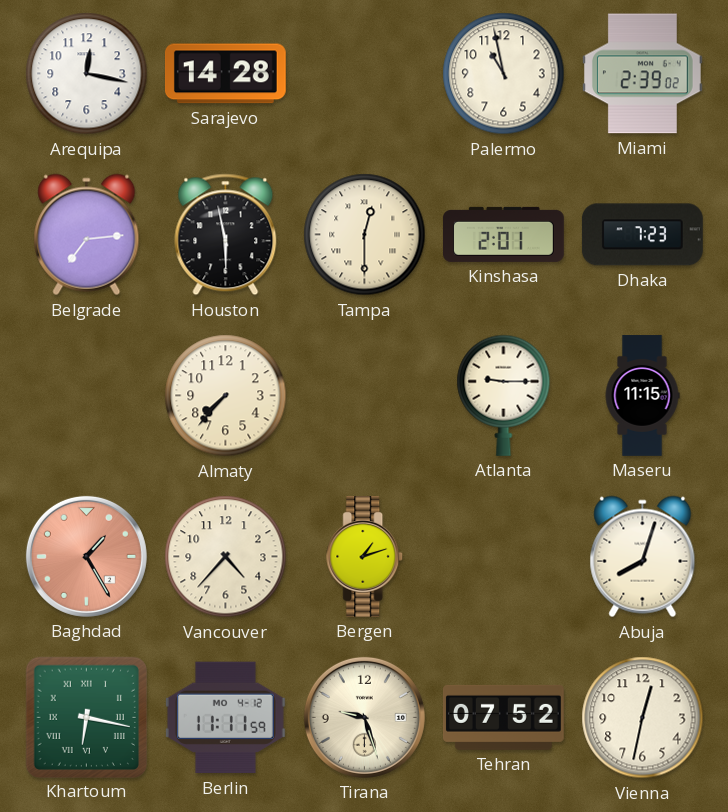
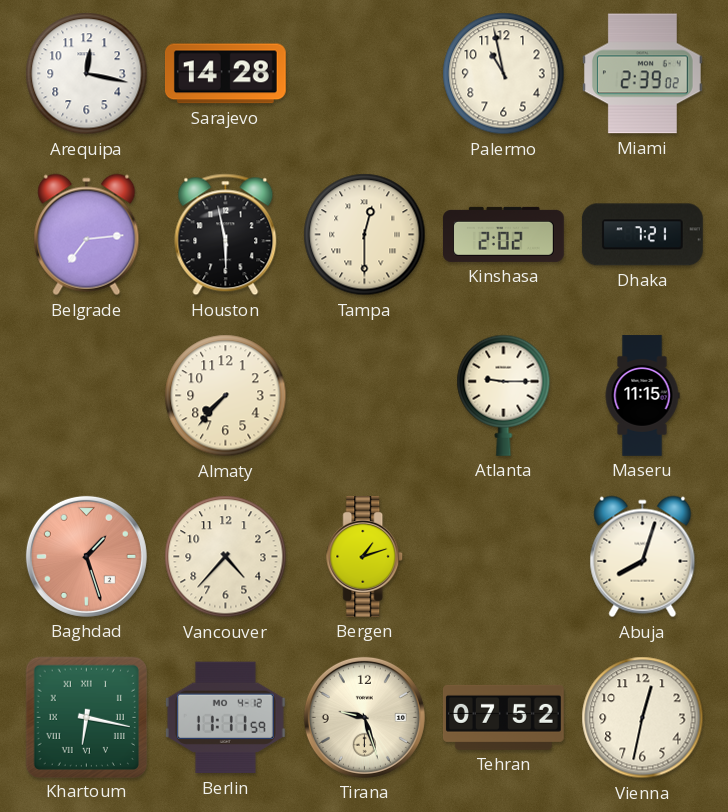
Kinshasa: 2:01 -> 2:02
Dhaka: 7:23 -> 7:21
Baghdad: 1:25 -> 1:27
